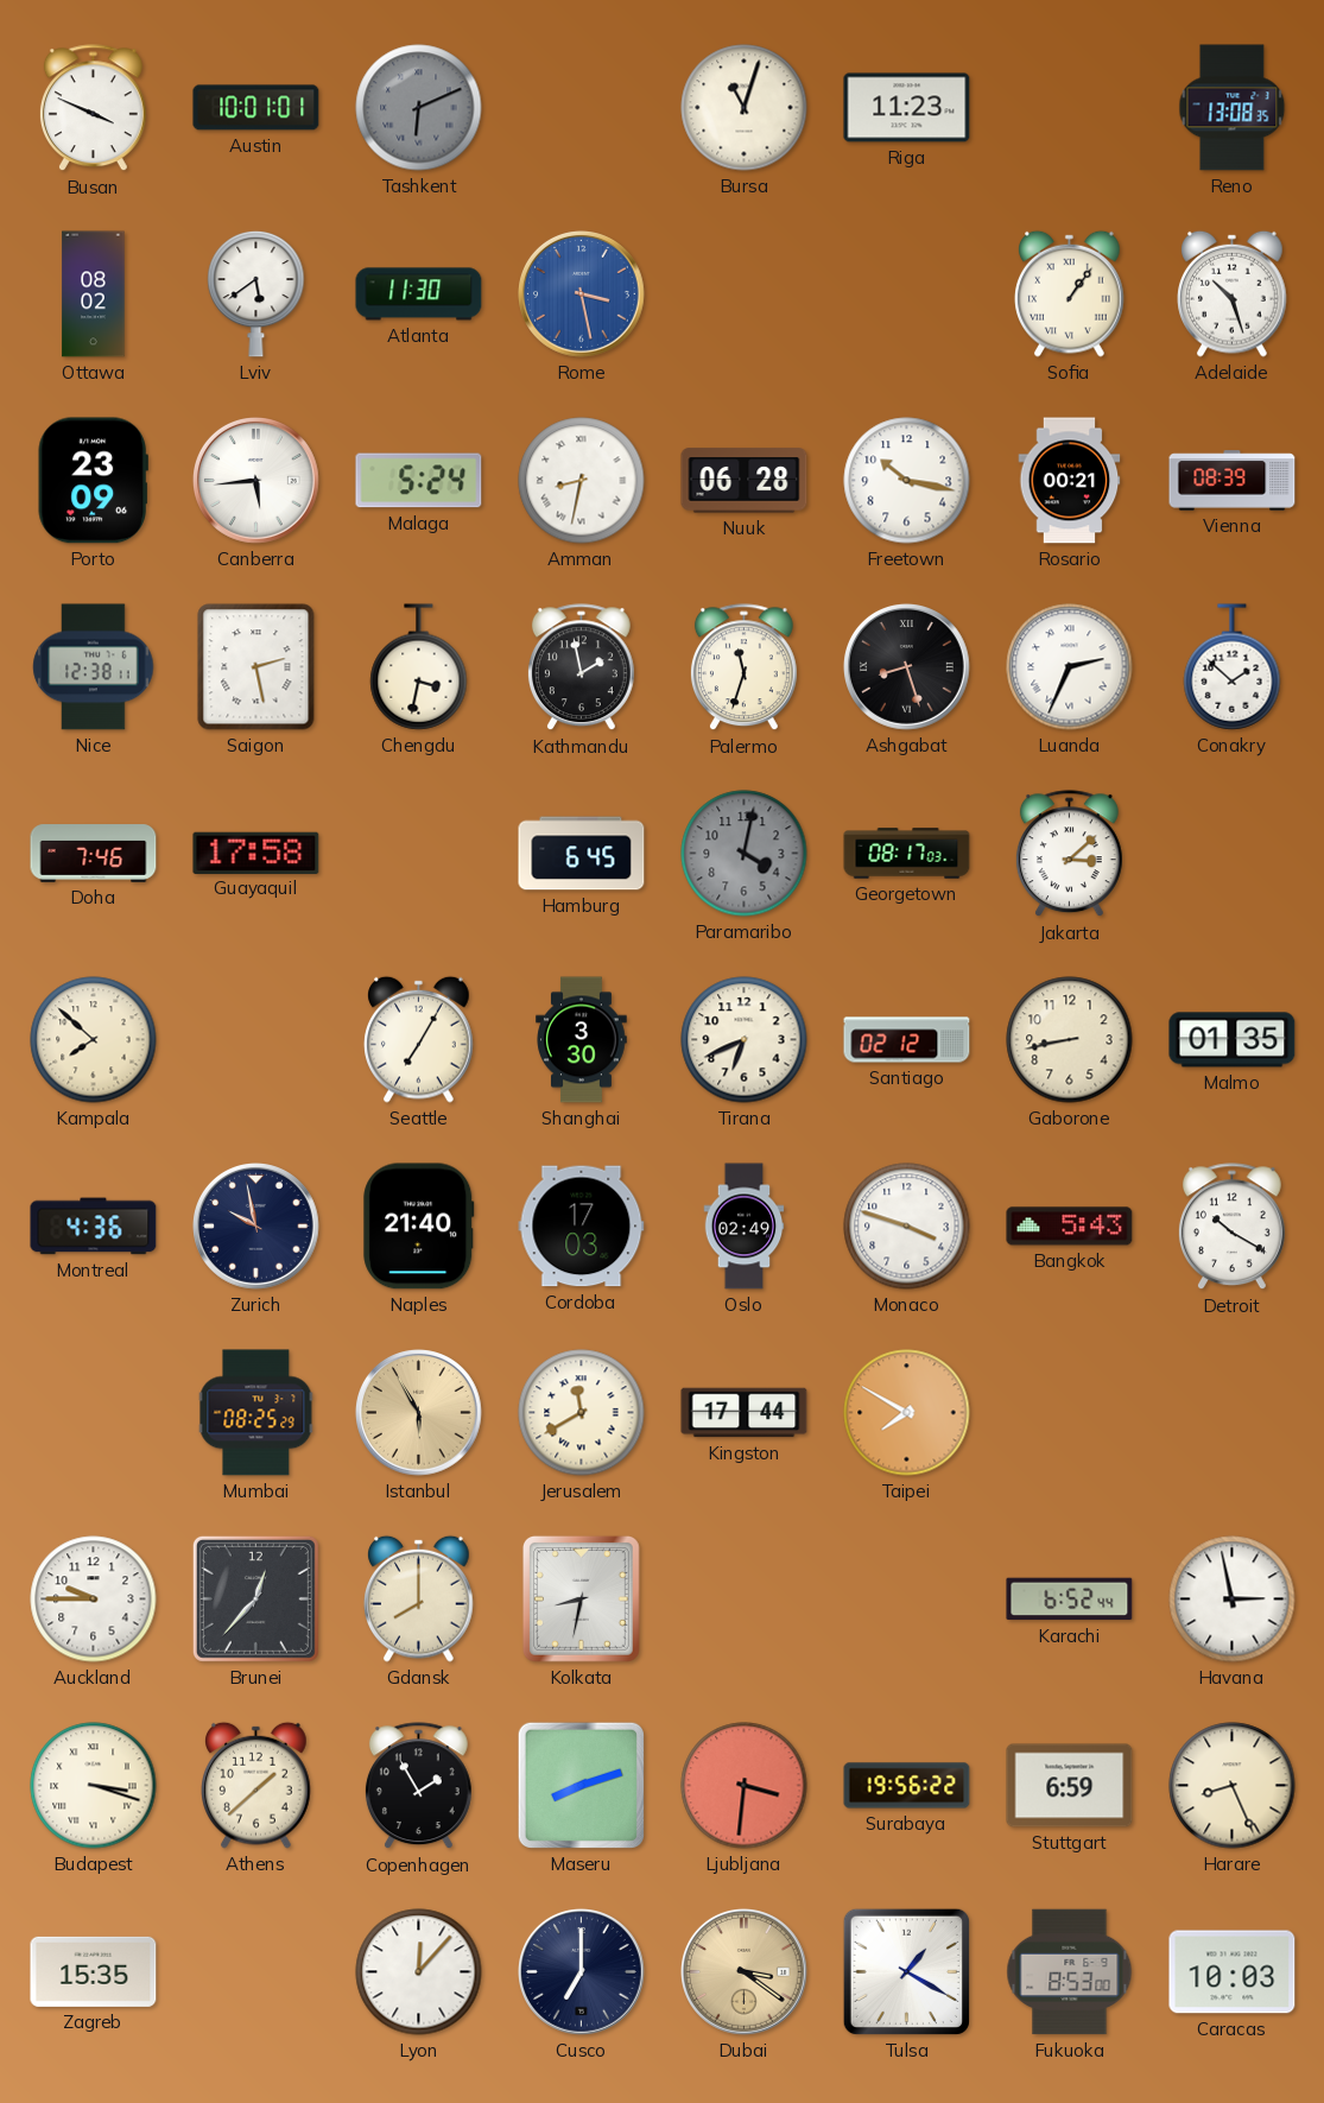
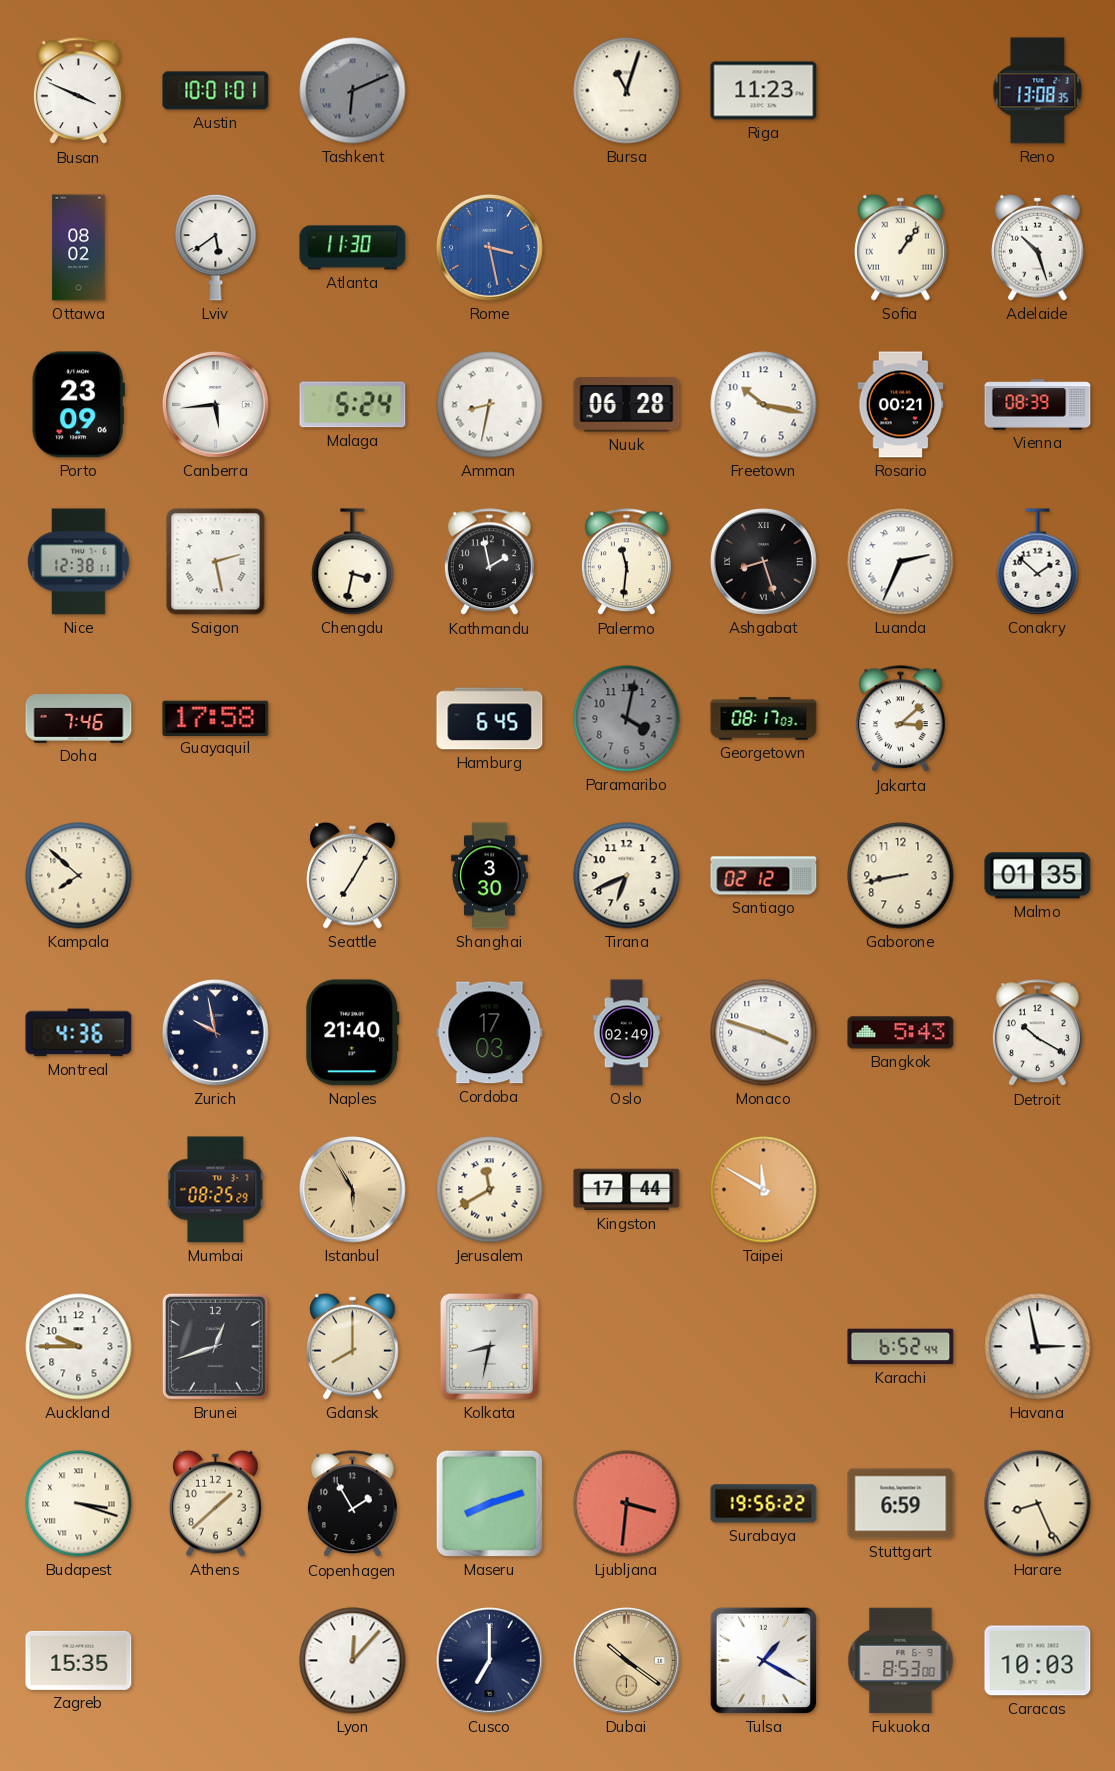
Palermo: 11:33 -> 11:31
Taipei: 7:50 -> 11:50
Brunei: 12:37 -> 12:42
Dubai: 3:21 -> 10:21
